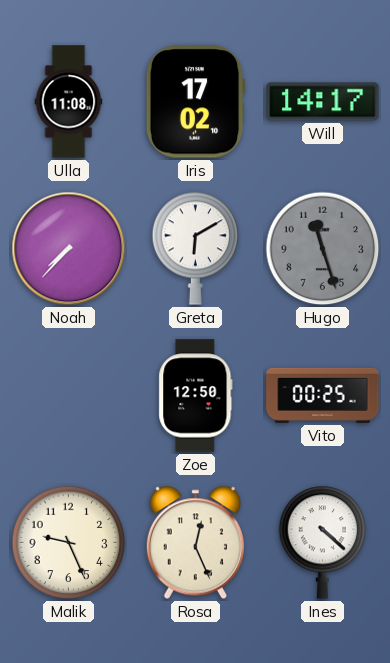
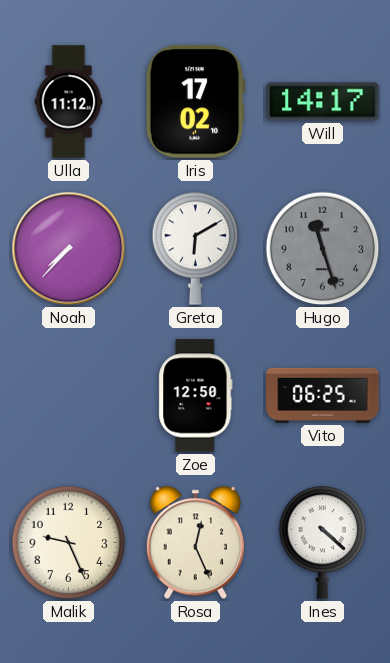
Ulla: 11:08 -> 11:12
Vito: 00:25 -> 06:25
